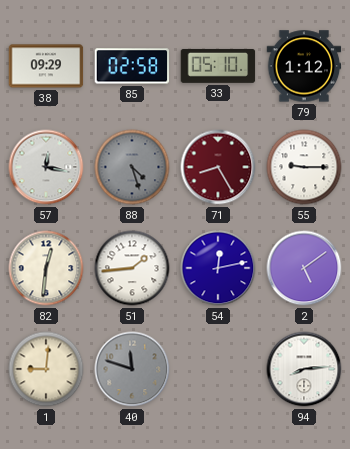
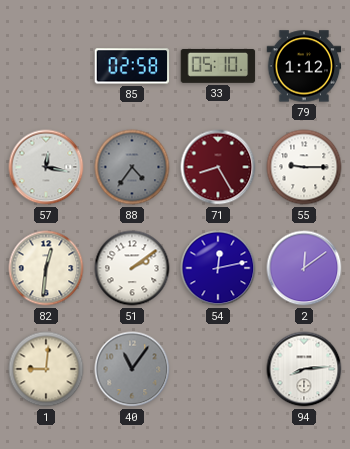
38: 09:29 -> none
88: 4:27 -> 4:36
51: 1:44 -> 2:09
2: 5:09 -> 12:09
40: 11:48 -> 11:06
